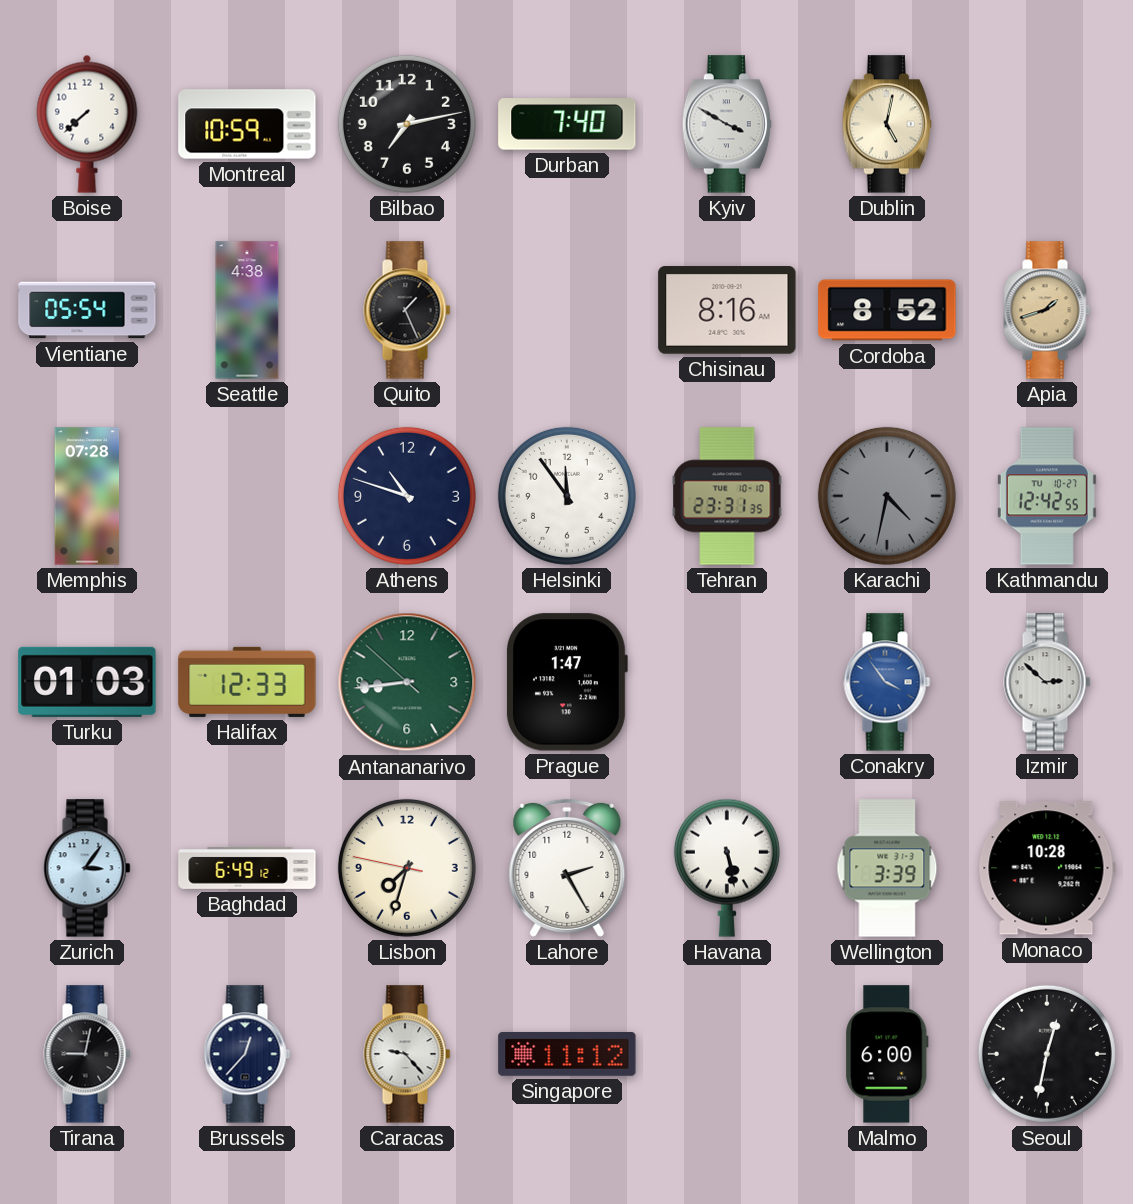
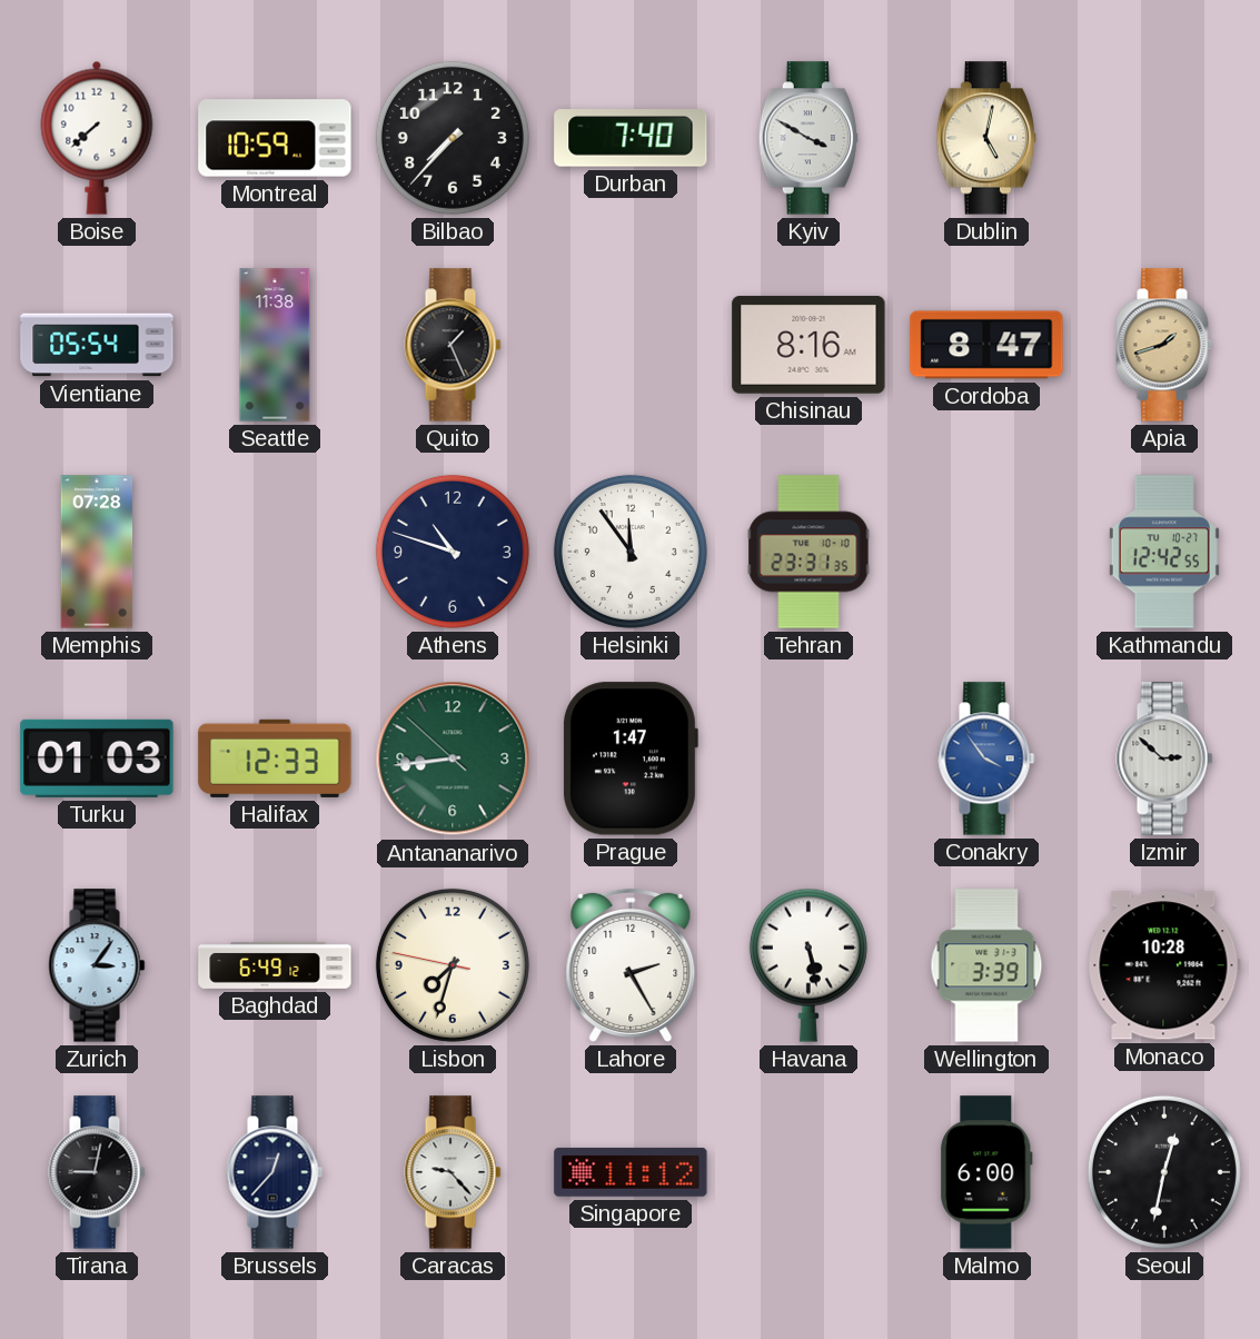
Bilbao: 7:13 -> 7:37
Seattle: 4:38 -> 11:38
Cordoba: 8:52 -> 8:47
Karachi: 4:32 -> none
